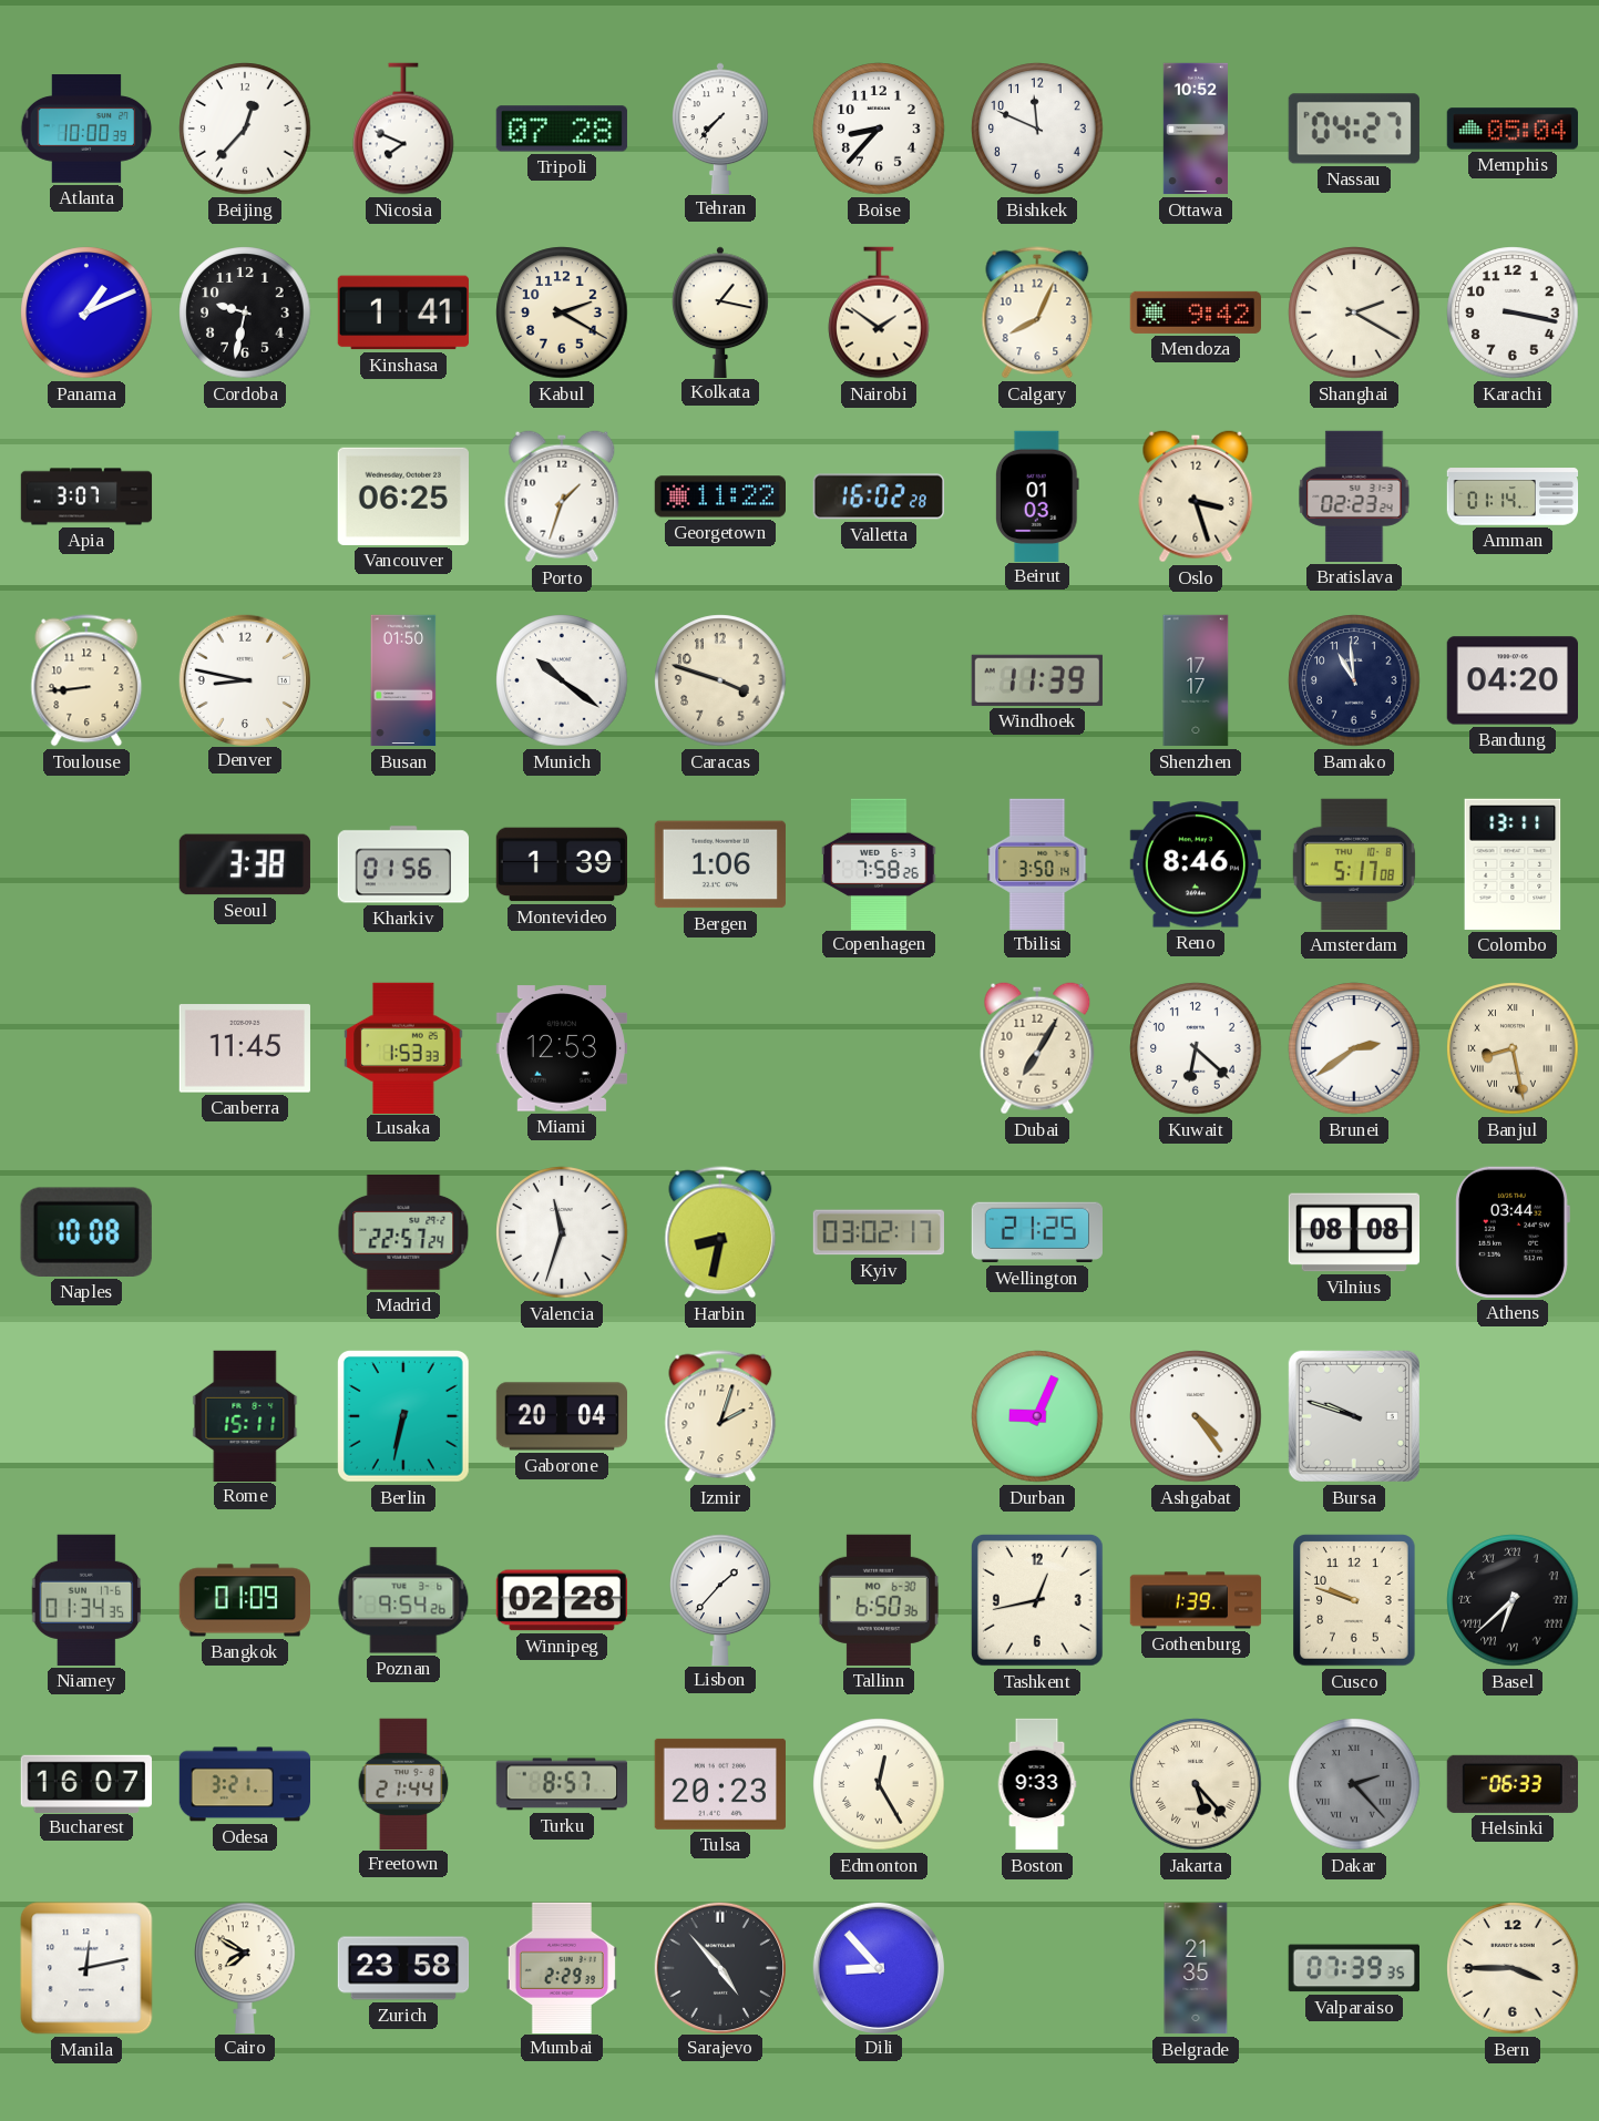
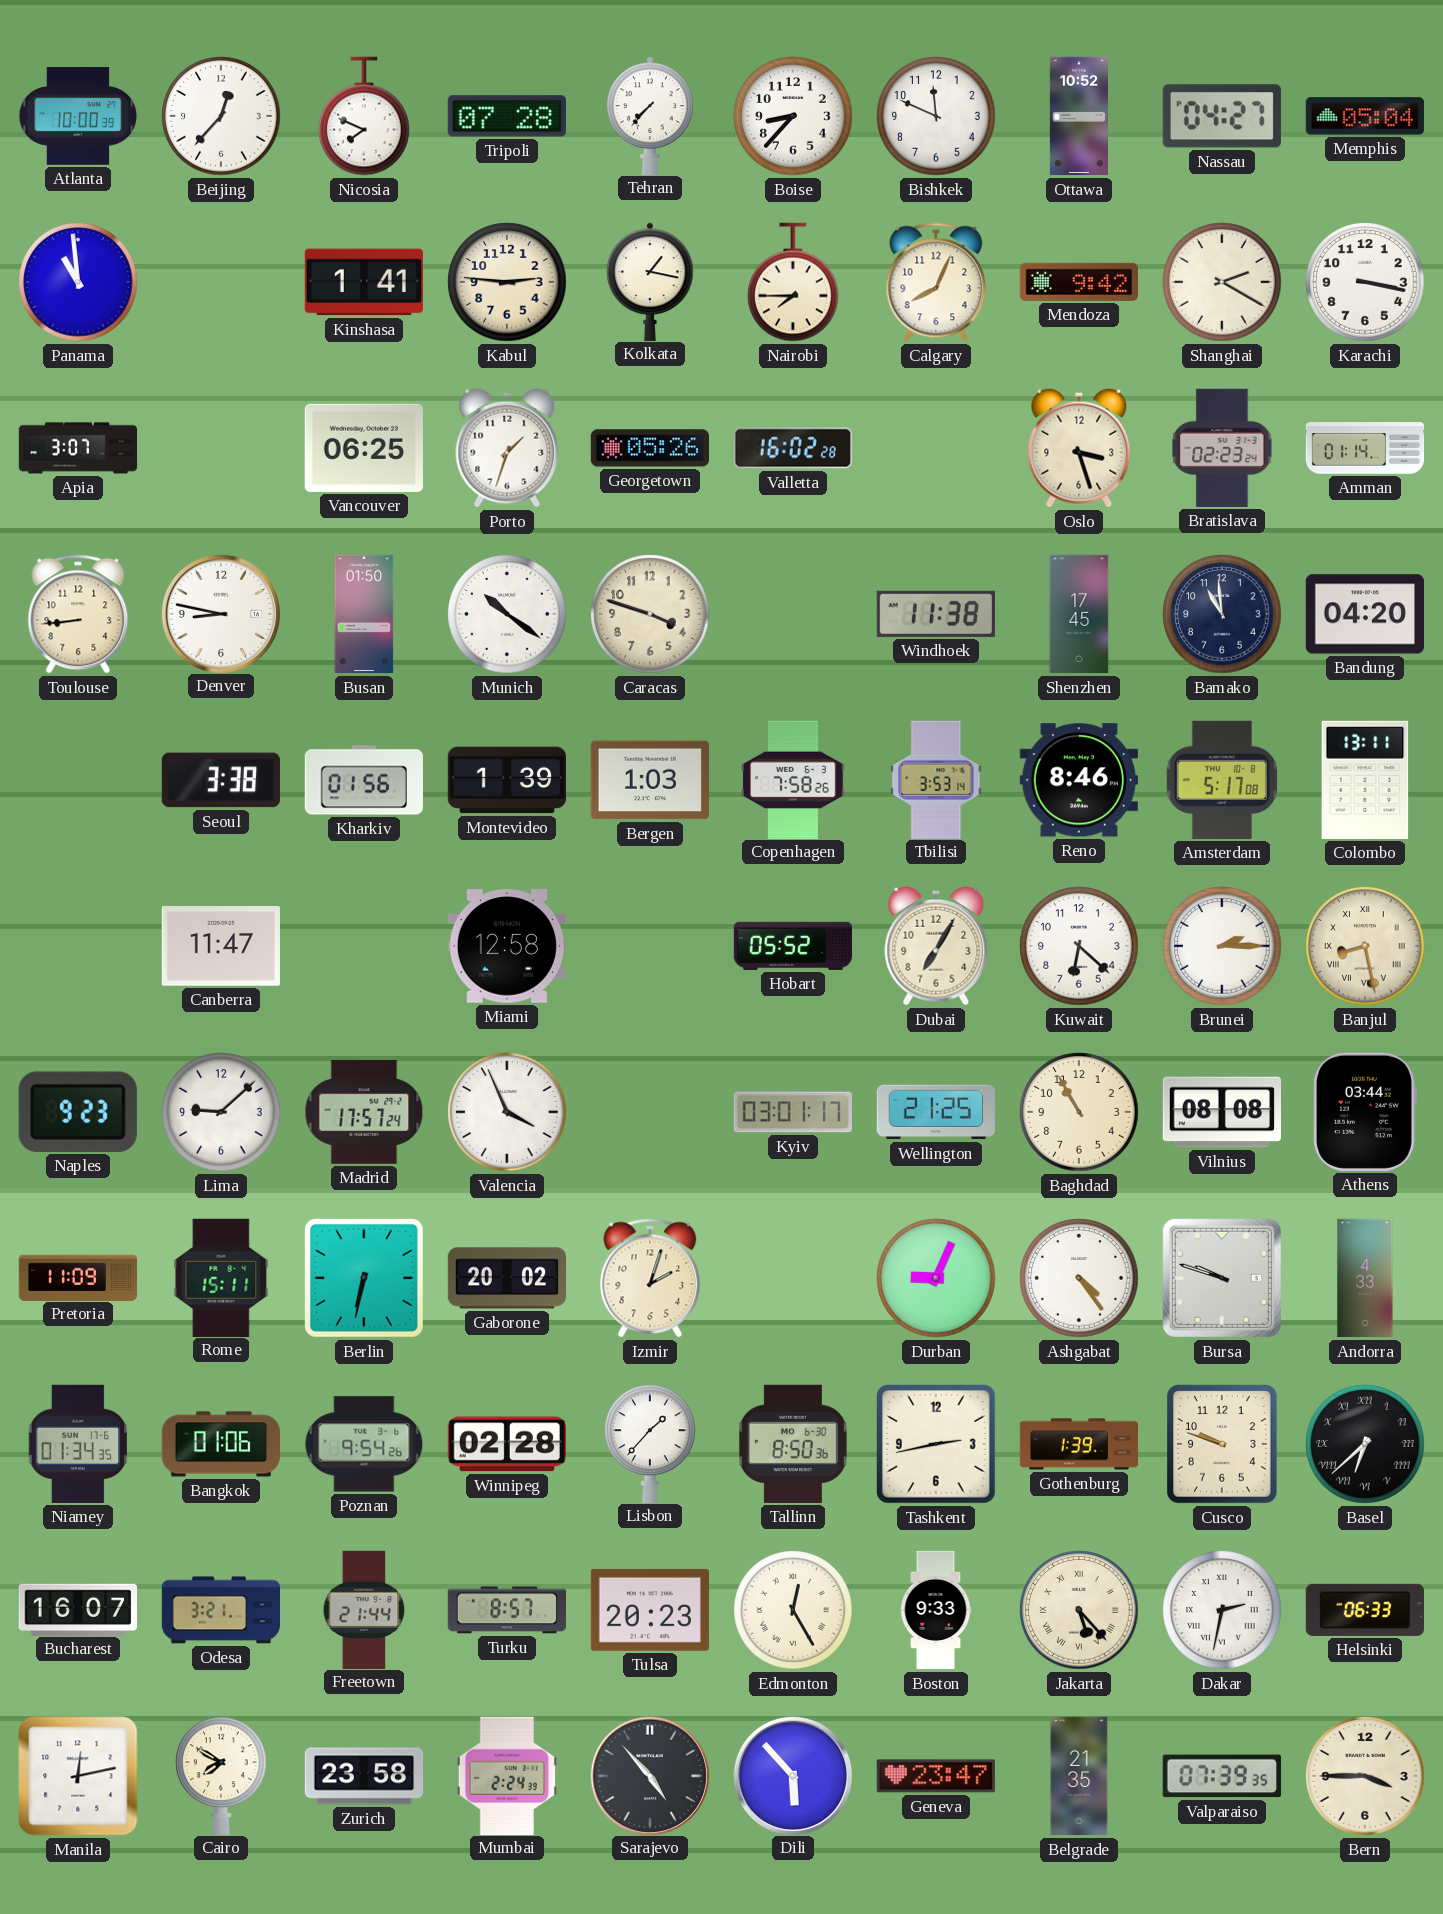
Panama: 1:11 -> 10:59
Cordoba: 9:32 -> none
Kabul: 2:20 -> 2:46
Nairobi: 1:51 -> 7:45
Georgetown: 11:22 -> 05:26
Beirut: 01:03 -> none
Windhoek: 11:39 -> 11:38
Shenzhen: 17:17 -> 17:45
Bergen: 1:06 -> 1:03
Tbilisi: 3:50 -> 3:53
Canberra: 11:45 -> 11:47
Lusaka: 1:53 -> none
Miami: 12:53 -> 12:58
Hobart: none -> 05:52
Brunei: 2:39 -> 2:15
Naples: 10:08 -> 9:23
Lima: none -> 9:08
Madrid: 22:57 -> 17:57
Valencia: 11:33 -> 3:56
Harbin: 8:32 -> none
Kyiv: 03:02 -> 03:01
Baghdad: none -> 10:55
Pretoria: none -> 11:09
Gaborone: 20:04 -> 20:02
Andorra: none -> 4:33
Bangkok: 01:09 -> 01:06
Tallinn: 6:50 -> 8:50
Tashkent: 12:43 -> 2:43
Dakar: 2:23 -> 2:32
Dakar dial: grey -> white
Mumbai: 2:29 -> 2:24
Dili: 8:53 -> 5:53
Geneva: none -> 23:47
